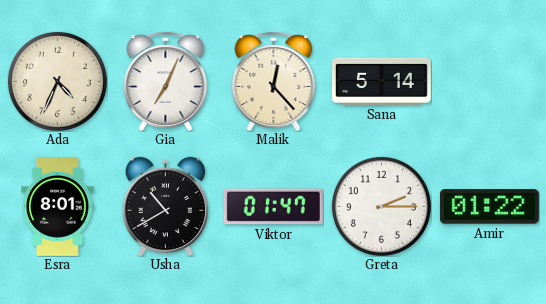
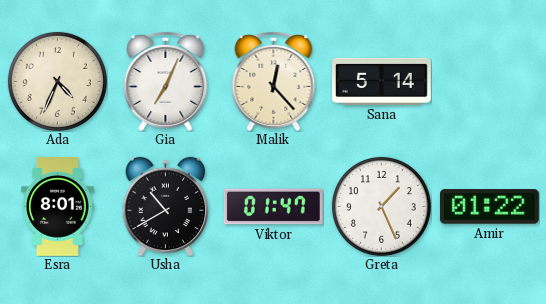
Greta: 2:15 -> 1:26
